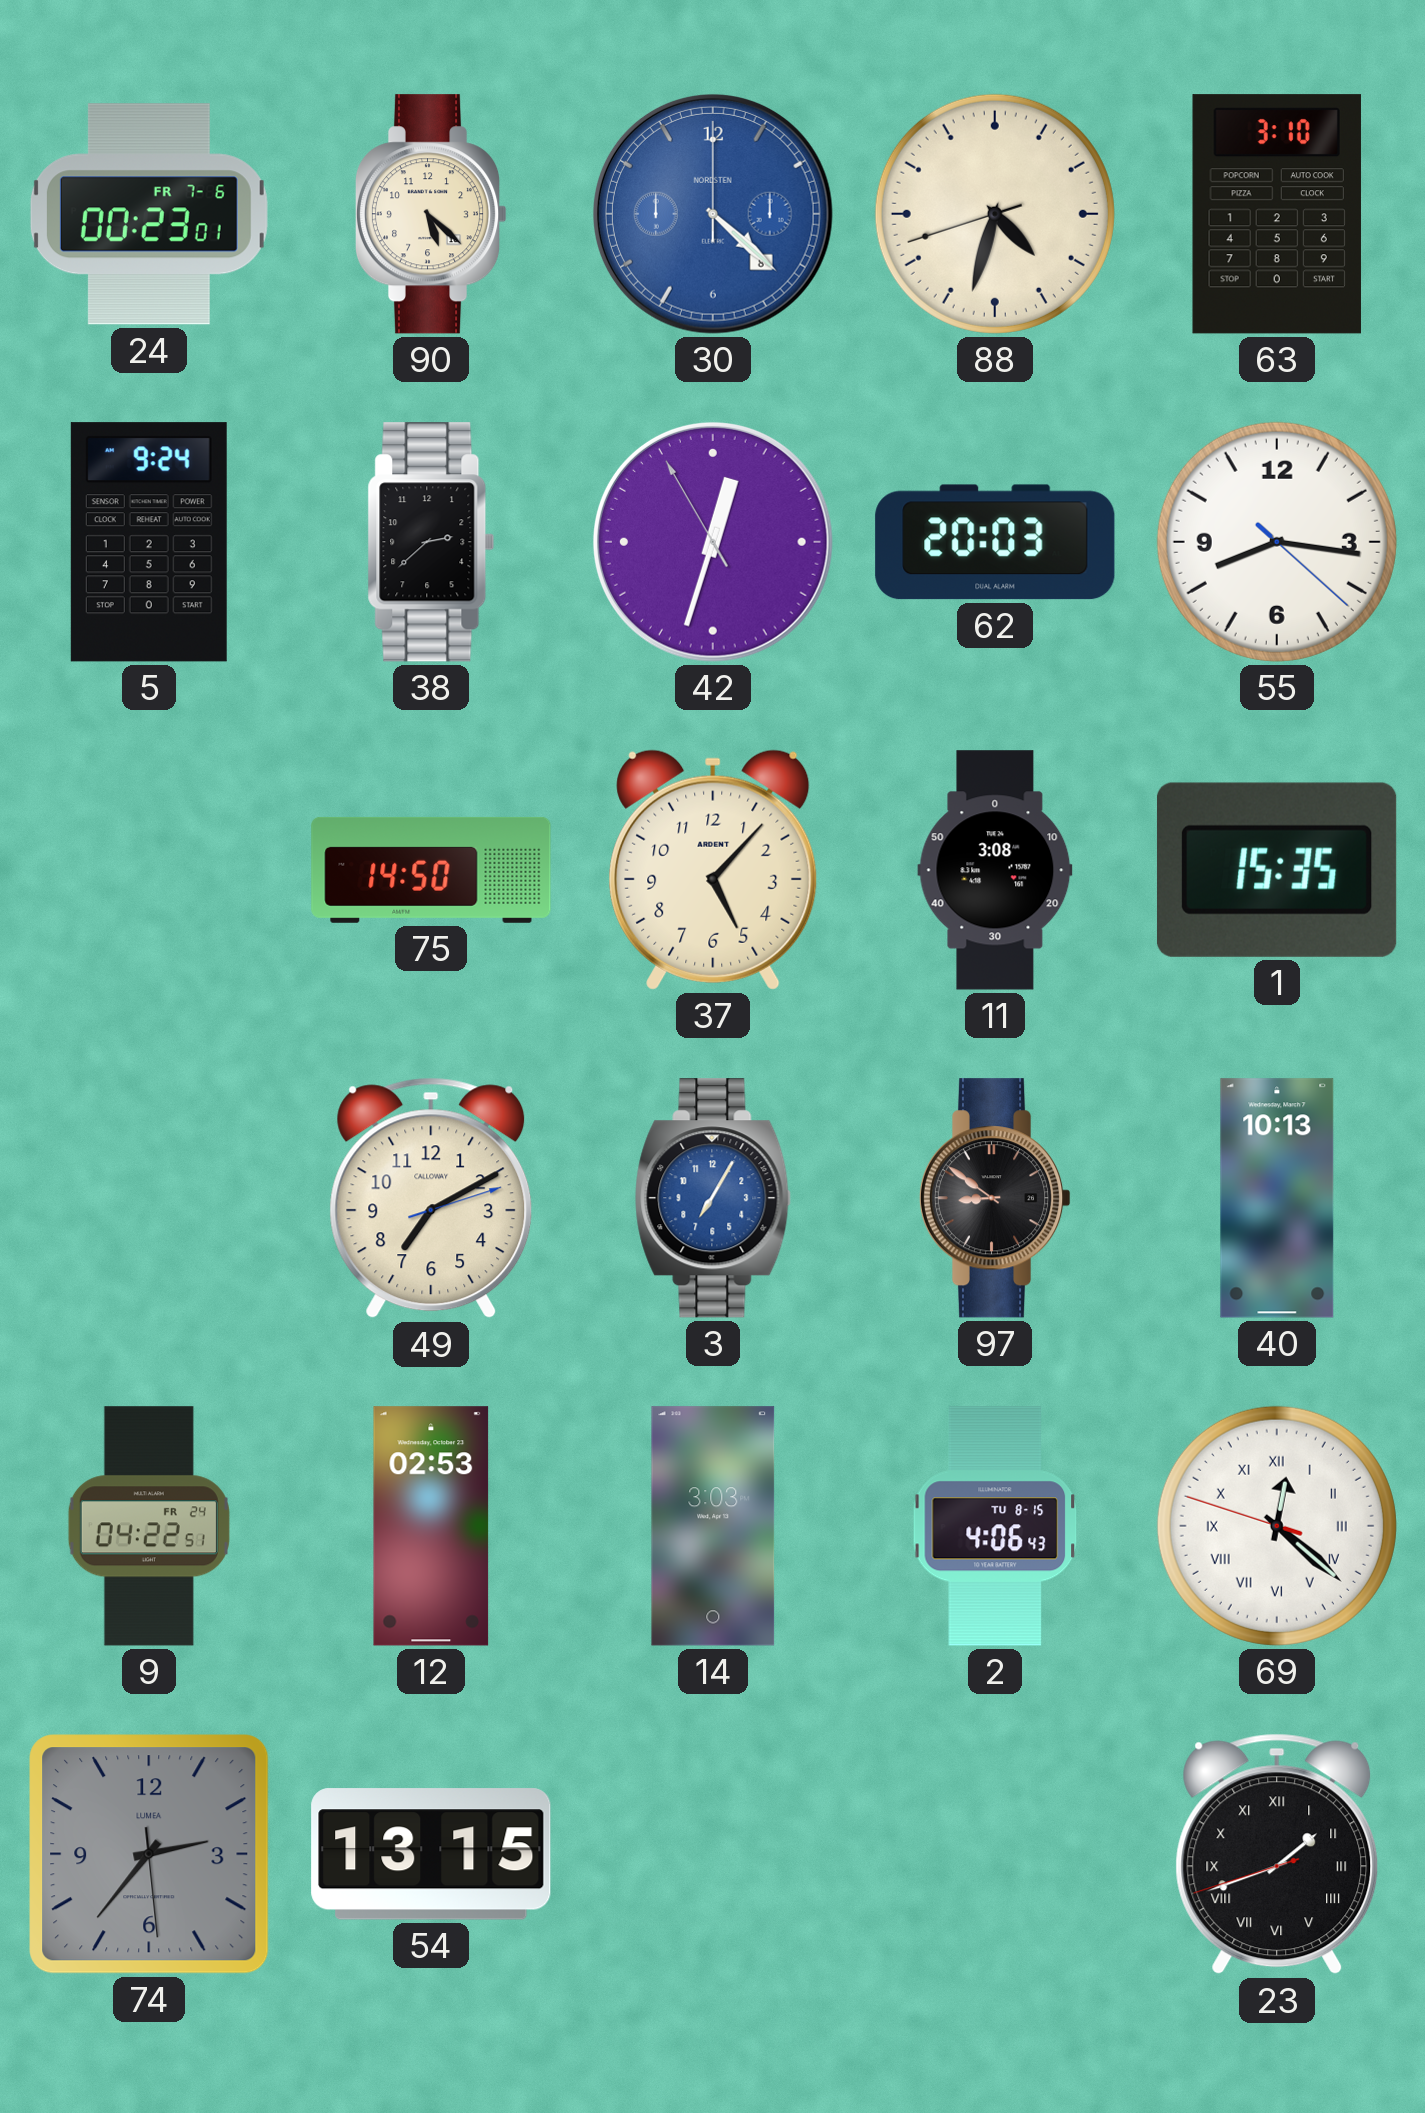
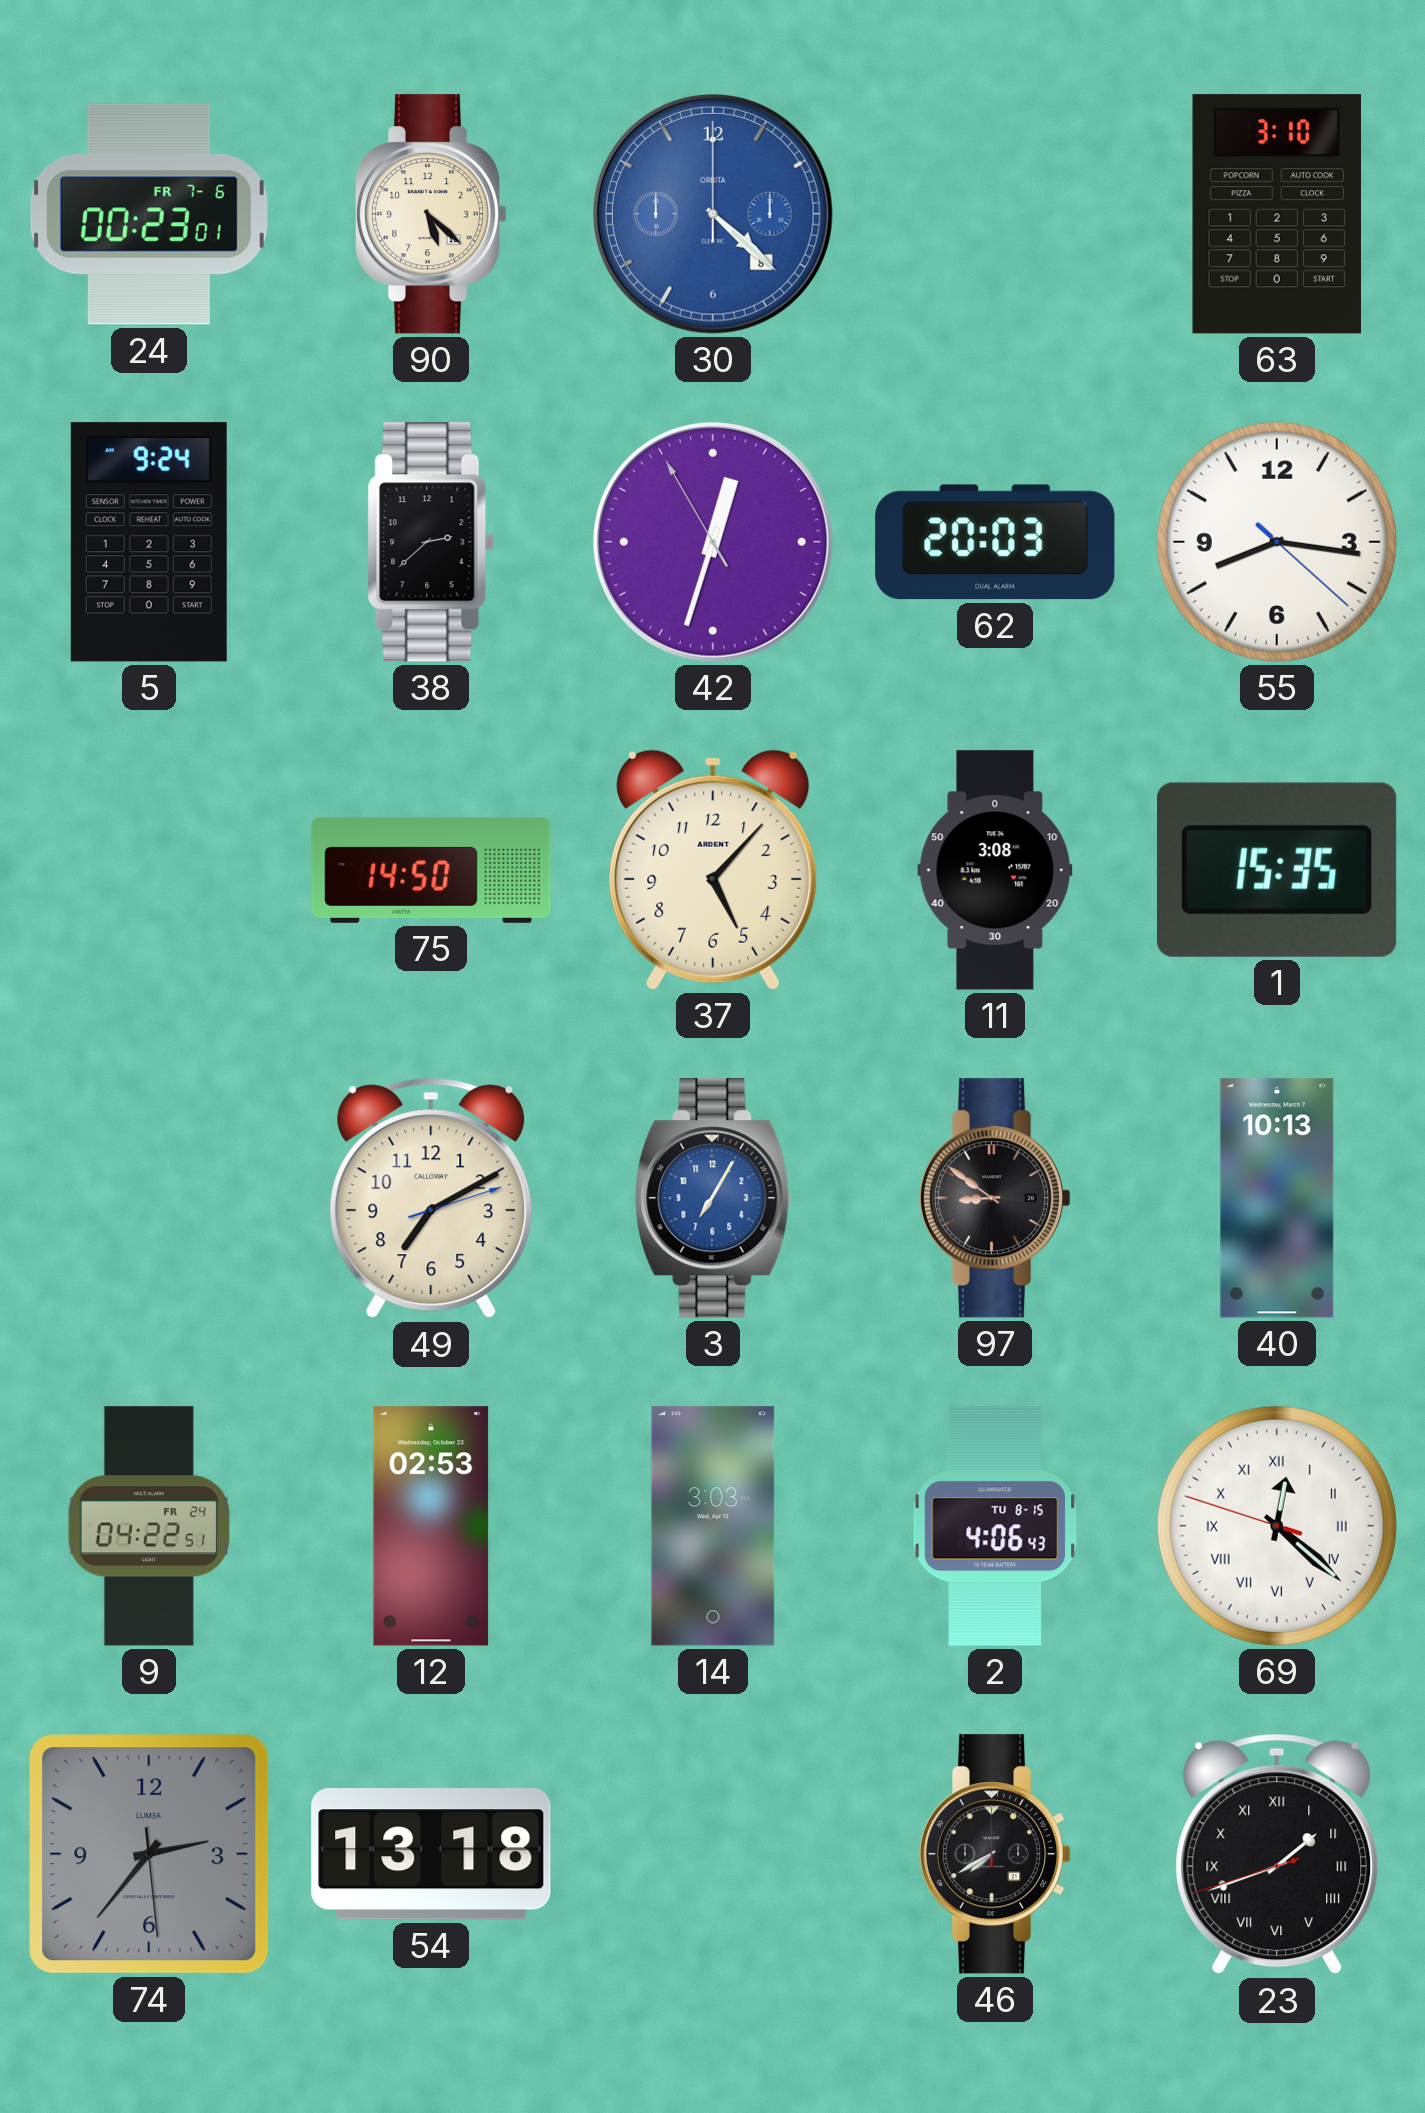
30 brand: NORDSTEN -> ORBITA
88: 4:32 -> none
54: 13:15 -> 13:18
46: none -> 7:40
